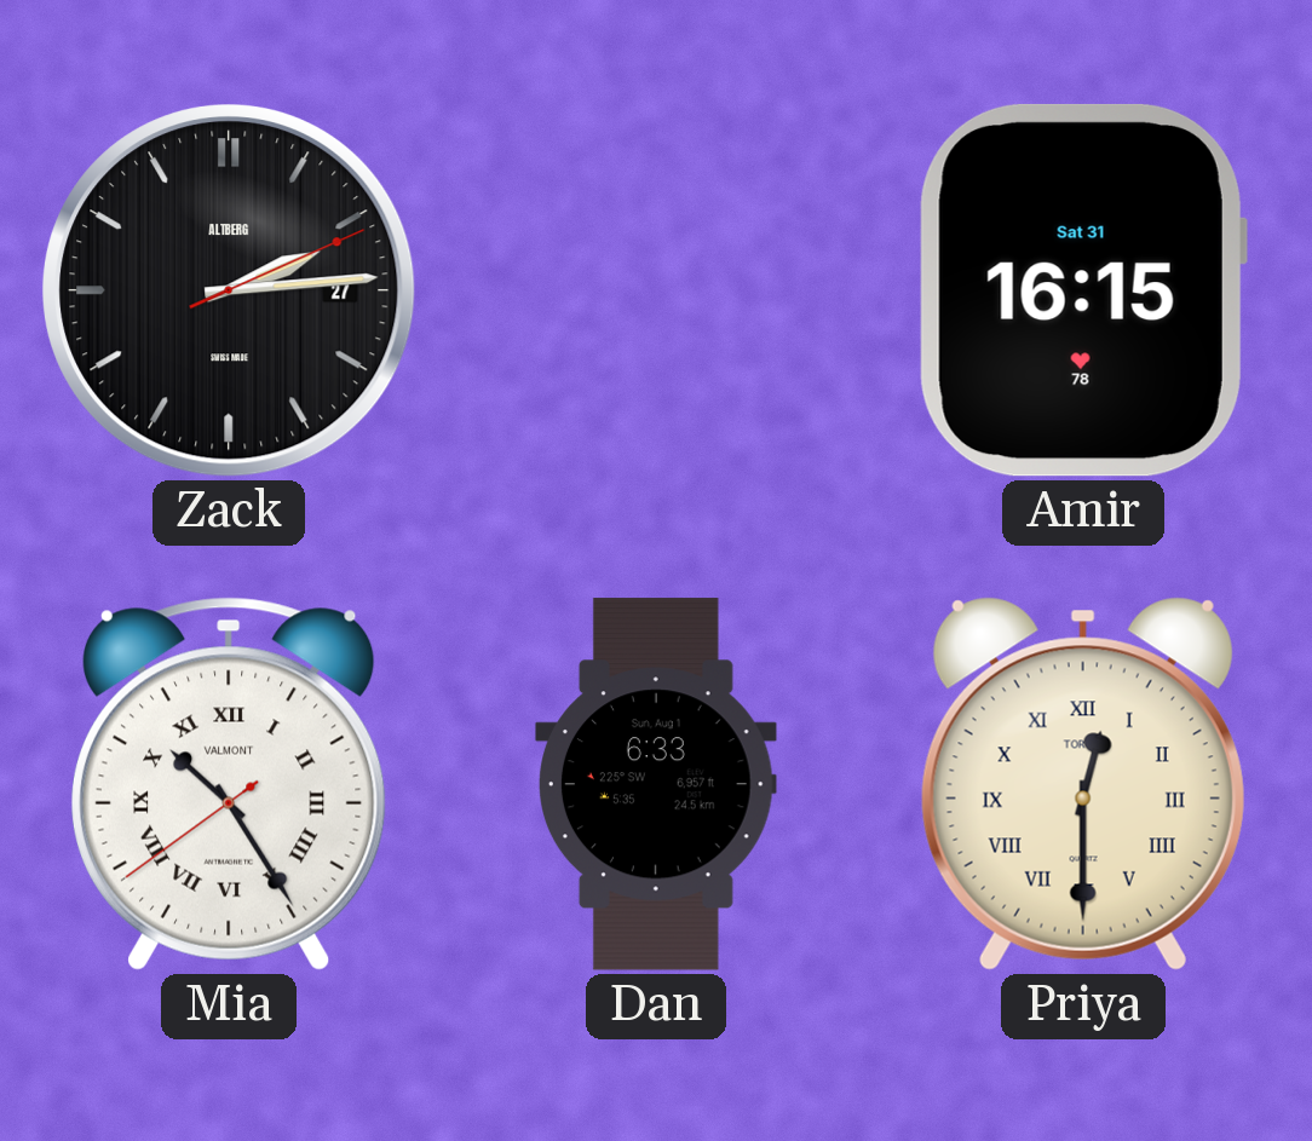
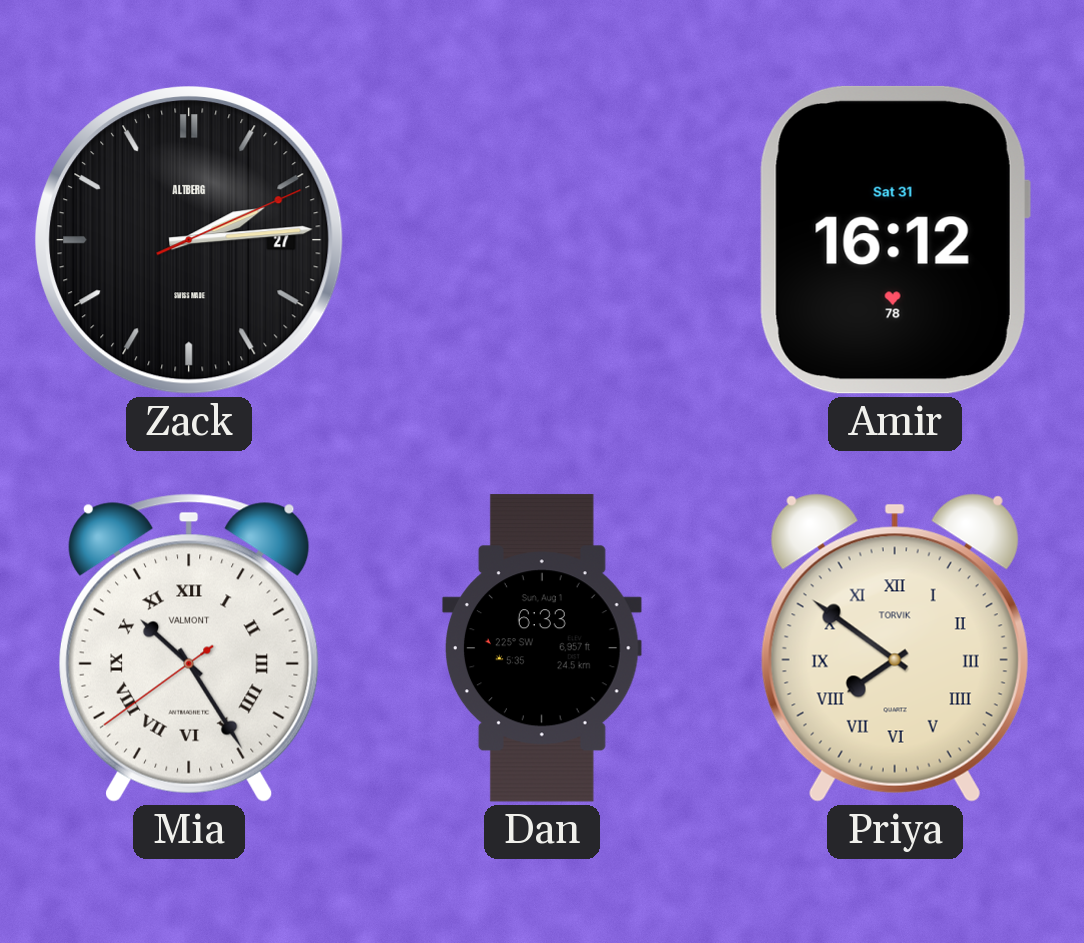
Amir: 16:15 -> 16:12
Priya: 12:30 -> 7:51
